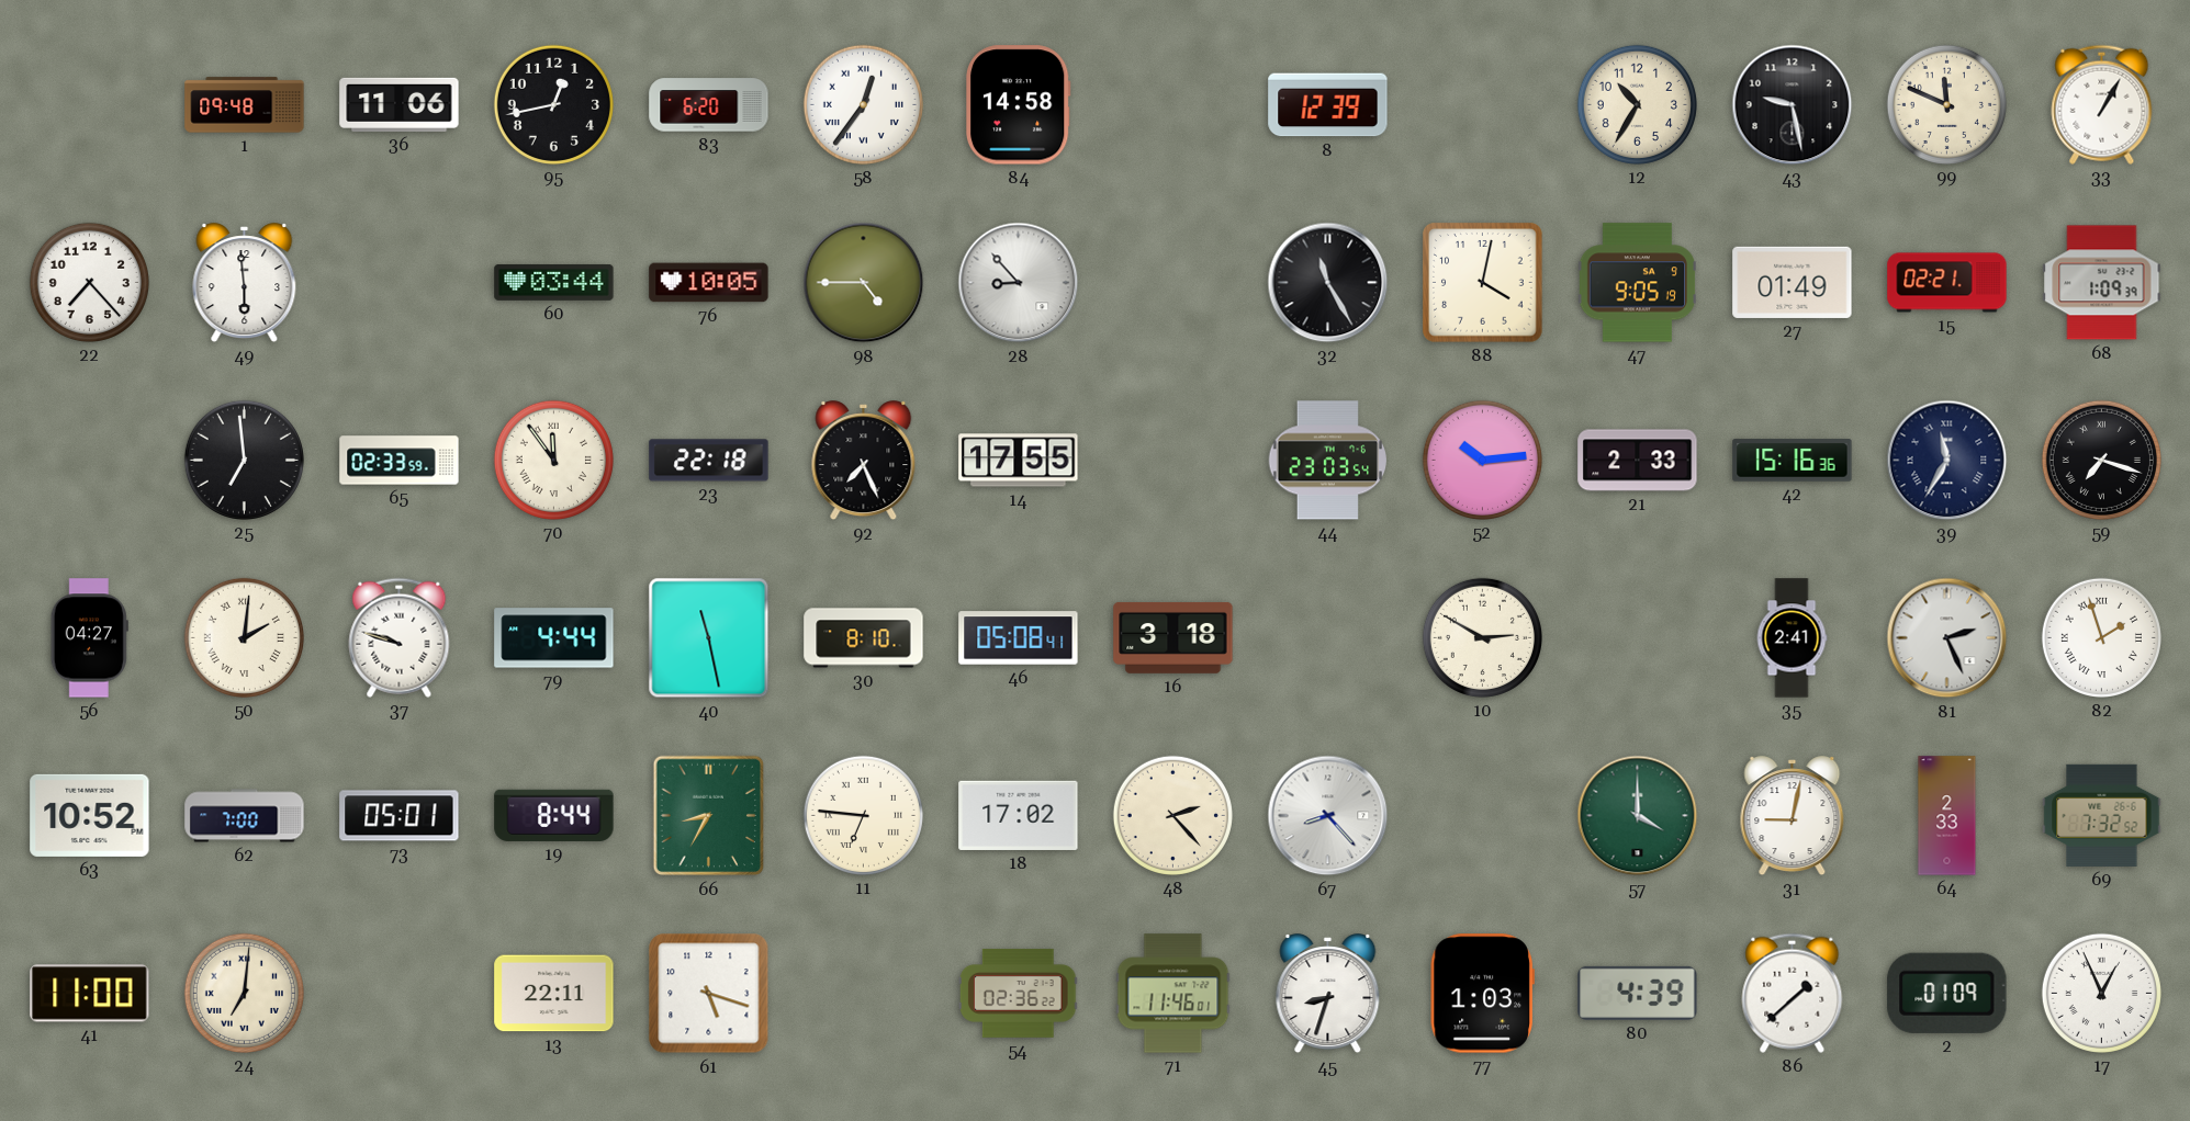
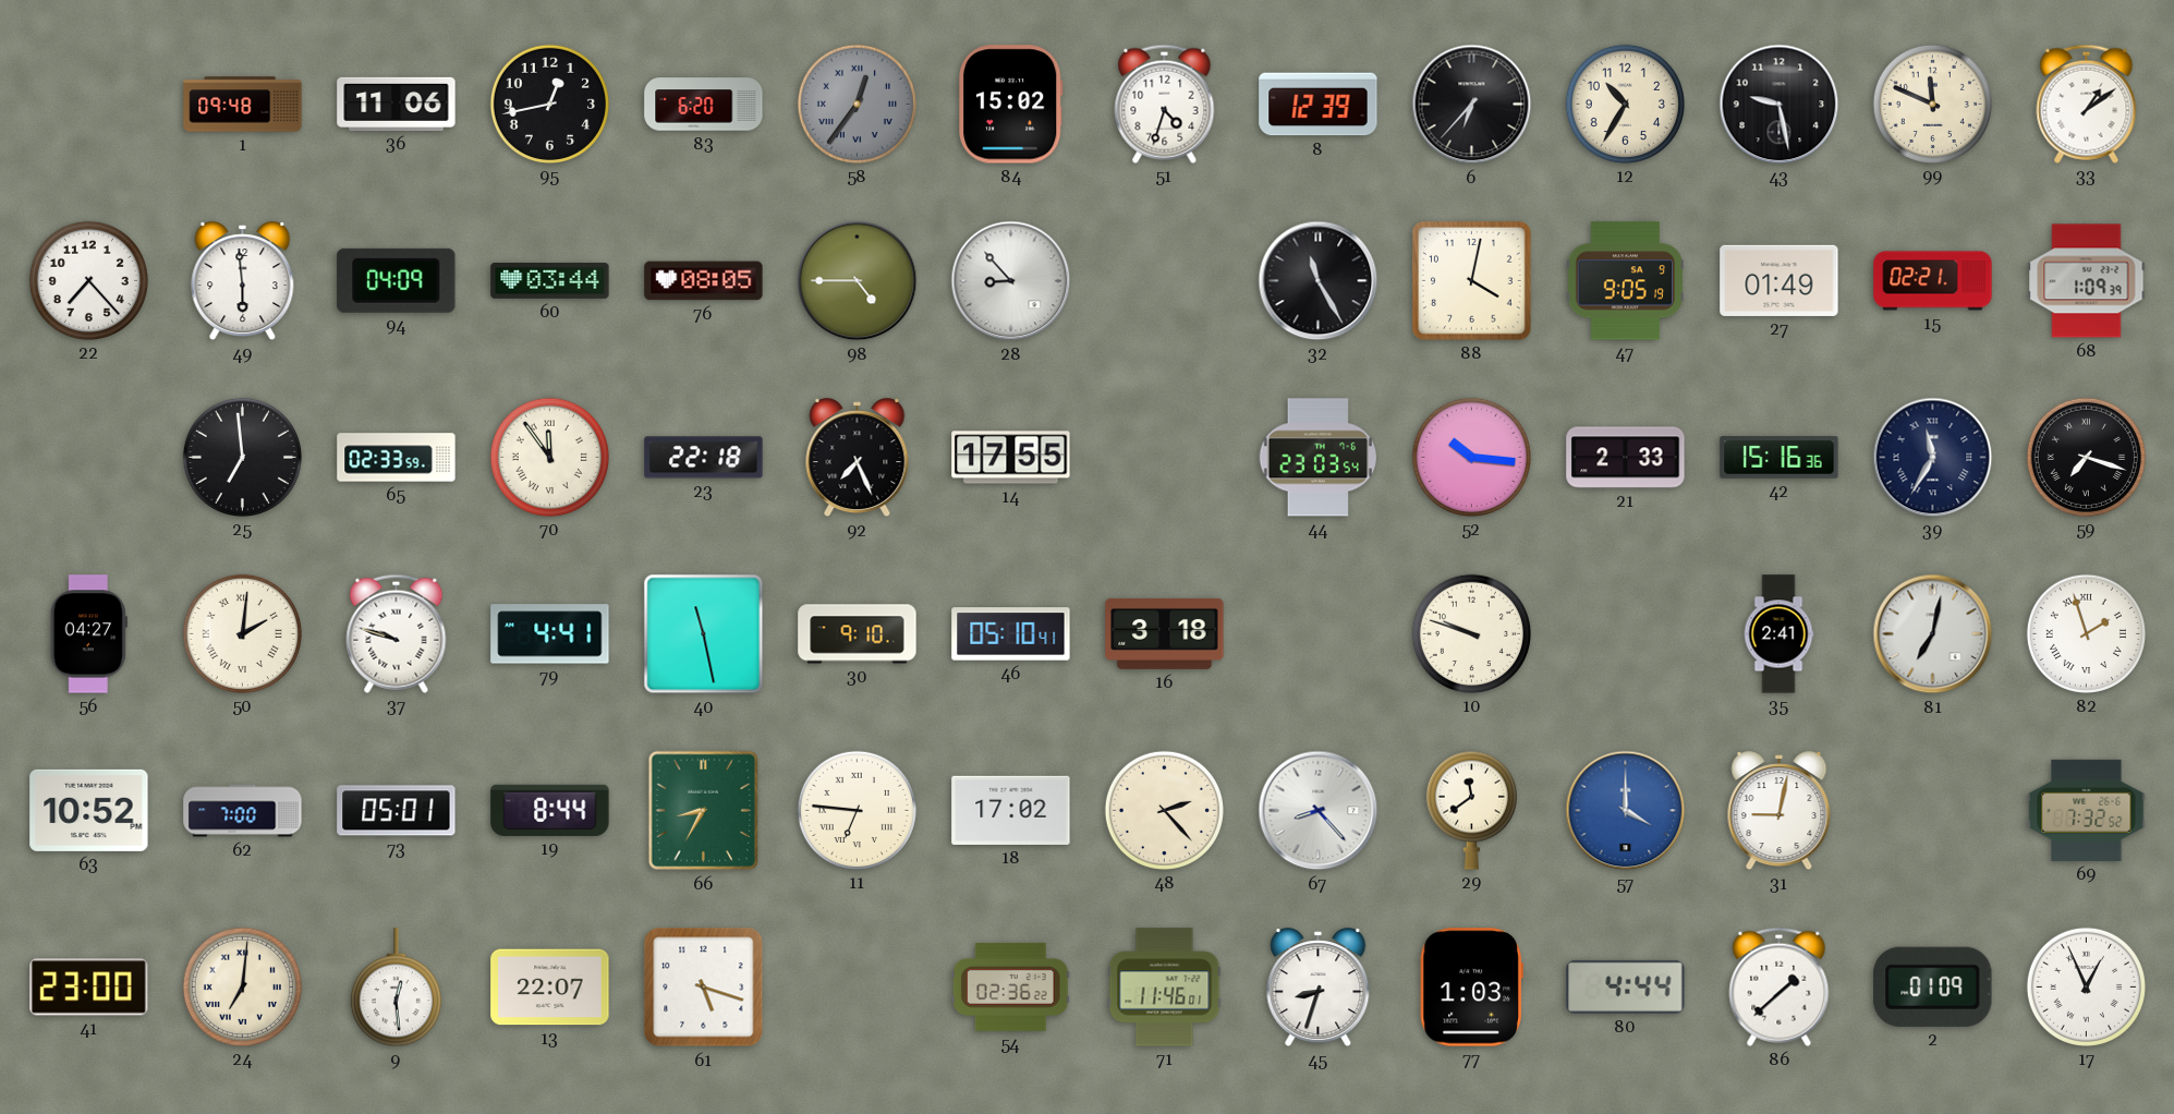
58 dial: white -> grey
84: 14:58 -> 15:02
51: none -> 4:33
6: none -> 6:37
33: 1:05 -> 1:09
94: none -> 04:09
76: 10:05 -> 08:05
52: 10:14 -> 10:16
79: 4:44 -> 4:41
30: 8:10 -> 9:10
46: 05:08 -> 05:10
10: 2:50 -> 9:48
81: 2:26 -> 7:02
29: none -> 11:39
57 dial: green -> blue
64: 2:33 -> none
41: 11:00 -> 23:00
9: none -> 12:29
13: 22:11 -> 22:07
80: 4:39 -> 4:44
